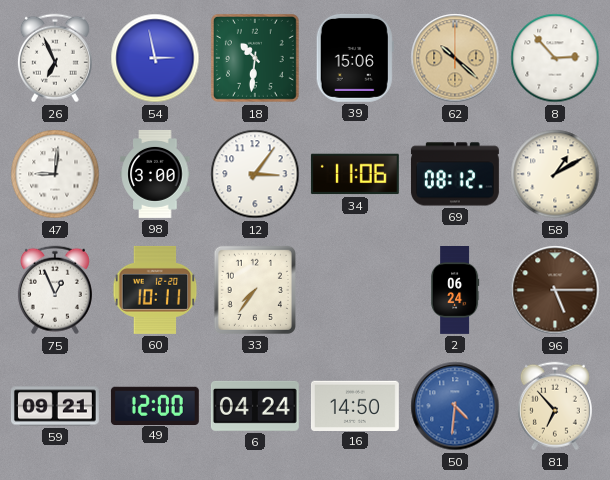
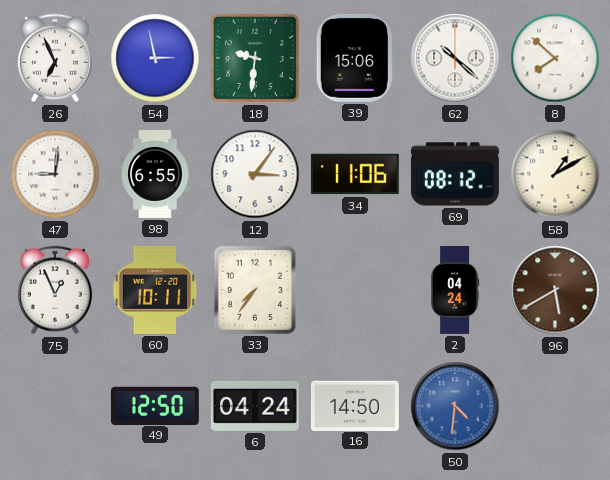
18: 10:31 -> 9:31
62 dial: champagne -> white
8: 2:53 -> 7:52
98: 3:00 -> 6:55
2: 06:24 -> 04:24
96: 5:15 -> 5:40
59: 09:21 -> none
49: 12:00 -> 12:50
81: 6:53 -> none
